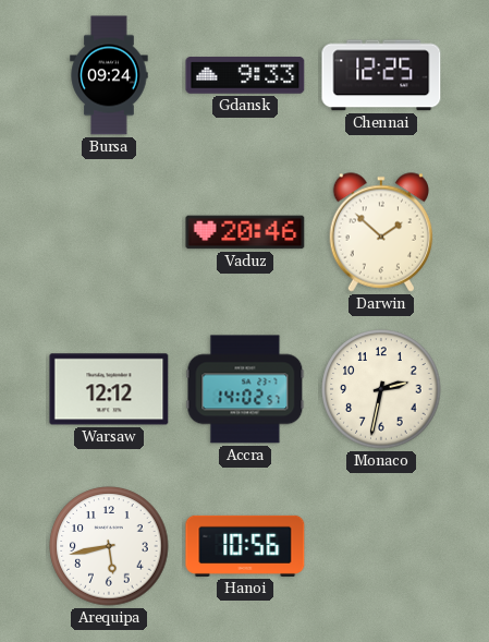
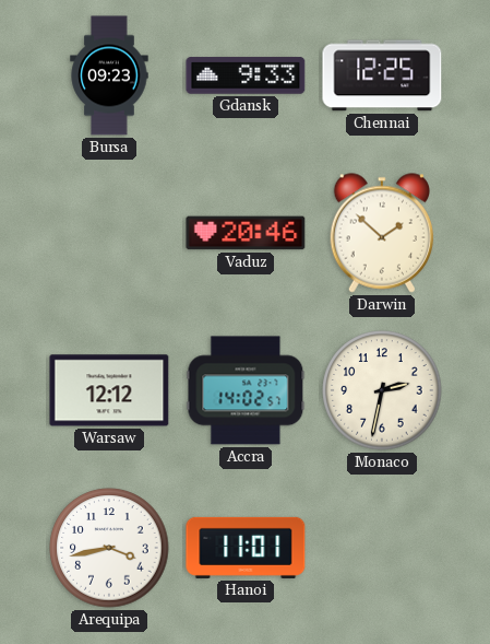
Bursa: 09:24 -> 09:23
Arequipa: 5:43 -> 3:43
Hanoi: 10:56 -> 11:01
